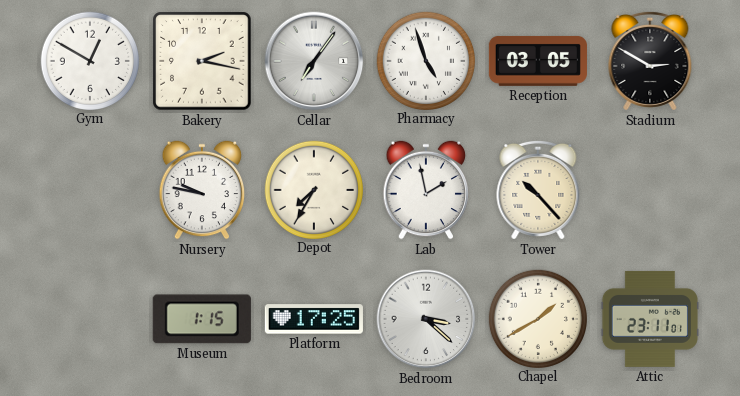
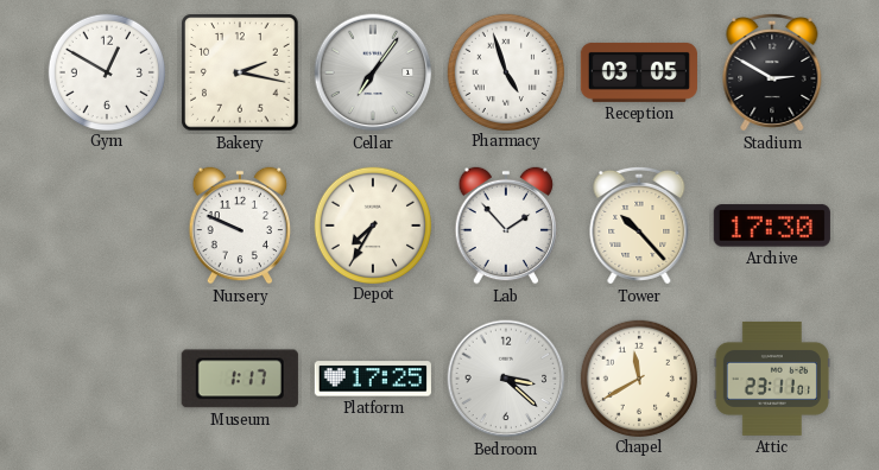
Nursery: 9:47 -> 9:49
Lab: 1:58 -> 1:53
Archive: none -> 17:30
Museum: 1:15 -> 1:17
Chapel: 1:40 -> 11:40
